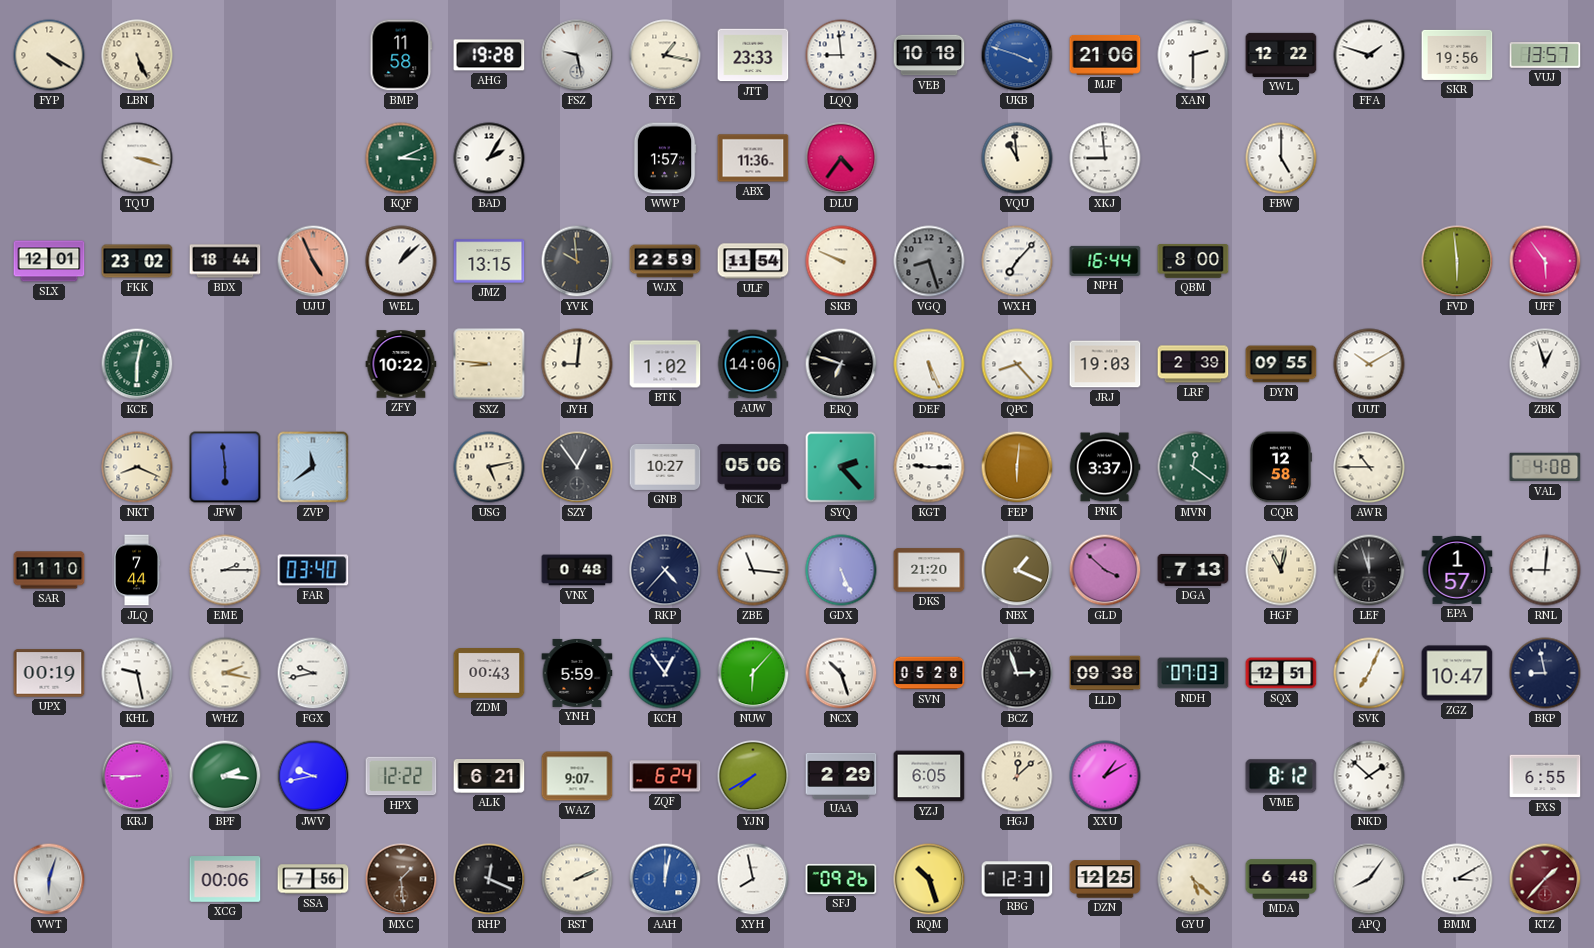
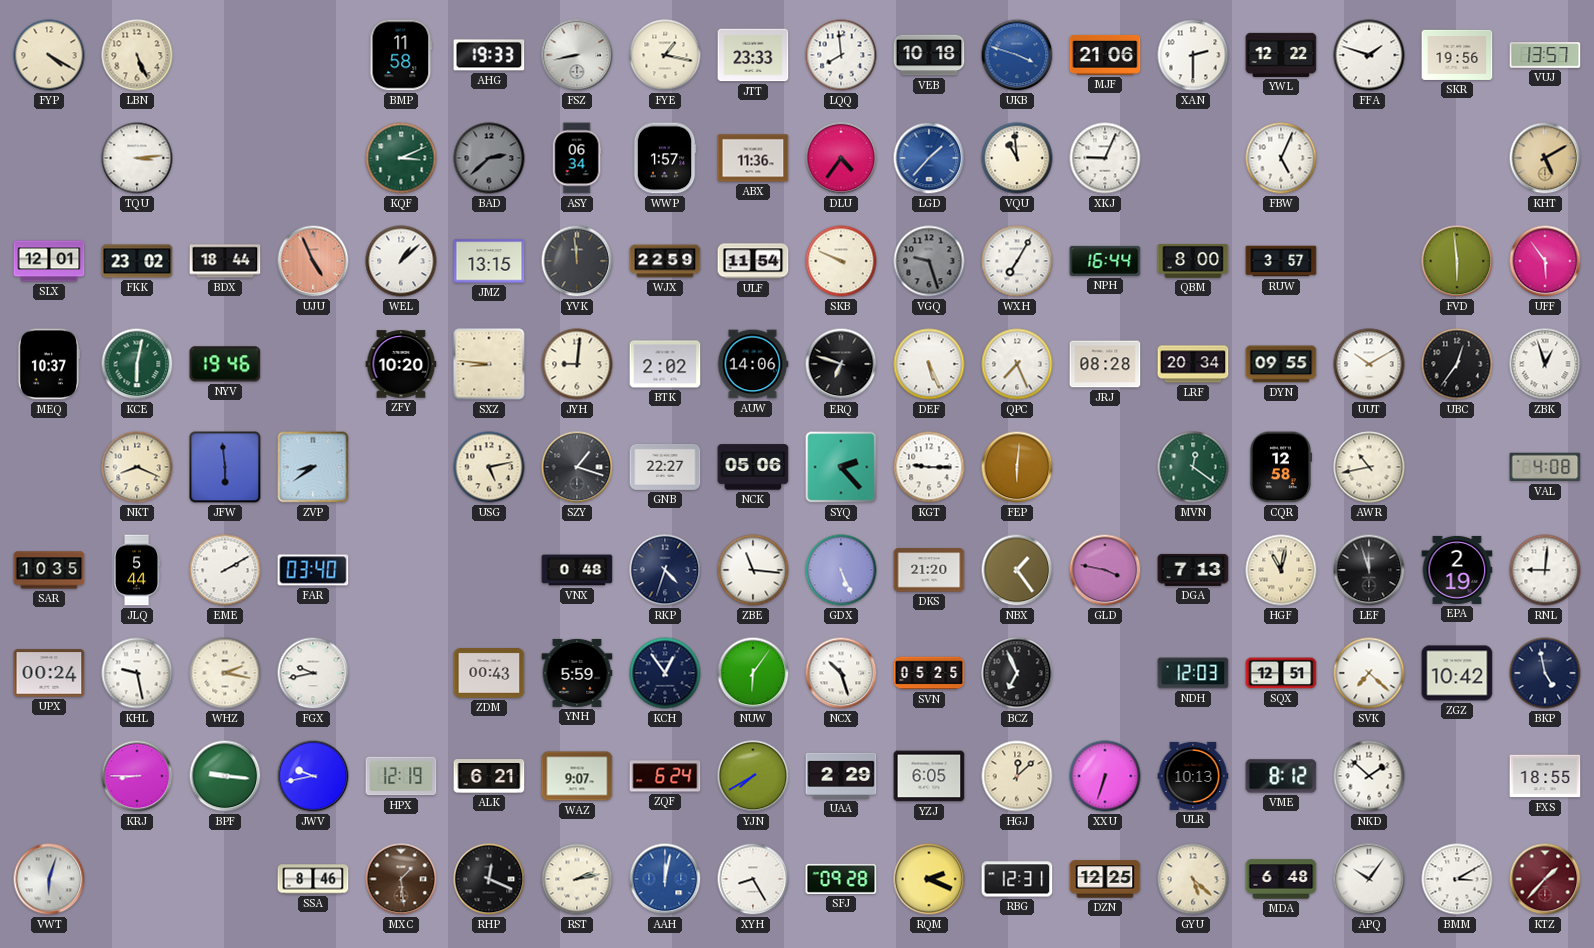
AHG: 19:28 -> 19:33
FSZ: 9:28 -> 8:43
LQQ: 8:59 -> 7:59
TQU: 3:18 -> 3:14
BAD: 2:05 -> 2:38
BAD dial: white -> grey
ASY: none -> 06:34
LGD: none -> 1:37
XKJ: 8:59 -> 9:04
FBW: 5:00 -> 5:04
KHT: none -> 5:10
YVK: 9:59 -> 11:59
VGQ: 8:27 -> 9:27
WXH: 7:07 -> 7:05
RUW: none -> 3:57
MEQ: none -> 10:37
NYV: none -> 19:46
ZFY: 10:22 -> 10:20
BTK: 1:02 -> 2:02
QPC: 8:23 -> 7:26
JRJ: 19:03 -> 08:28
LRF: 2:39 -> 20:34
UBC: none -> 12:36
ZVP: 11:39 -> 8:39
SZY: 12:54 -> 1:18
GNB: 10:27 -> 22:27
PNK: 3:37 -> none
AWR: 10:45 -> 10:43
SAR: 11:10 -> 10:35
JLQ: 7:44 -> 5:44
EME: 2:15 -> 2:10
RKP: 4:37 -> 4:33
NBX: 1:19 -> 1:24
GLD: 3:52 -> 3:47
EPA: 1:57 -> 2:19
UPX: 00:19 -> 00:24
NUW: 6:07 -> 6:06
SVN: 05:28 -> 05:25
BCZ: 2:57 -> 6:56
LLD: 09:38 -> none
NDH: 07:03 -> 12:03
SVK: 7:04 -> 7:22
ZGZ: 10:47 -> 10:42
BKP: 8:58 -> 4:58
BPF: 2:16 -> 9:16
HPX: 12:22 -> 12:19
XXU: 1:10 -> 6:33
ULR: none -> 10:13
FXS: 6:55 -> 18:55
XCG: 00:06 -> none
SSA: 7:56 -> 8:46
RST: 2:11 -> 2:13
XYH: 7:58 -> 8:25
SFJ: 09:26 -> 09:28
RQM: 10:27 -> 2:19
APQ: 8:06 -> 10:06
